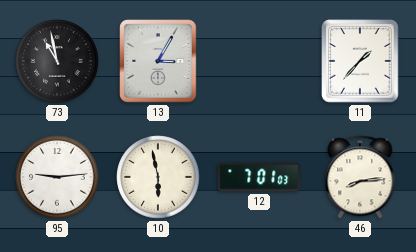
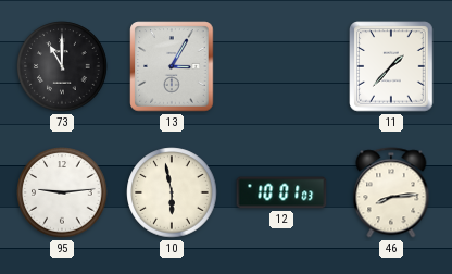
73: 10:58 -> 11:00
12: 7:01 -> 10:01
